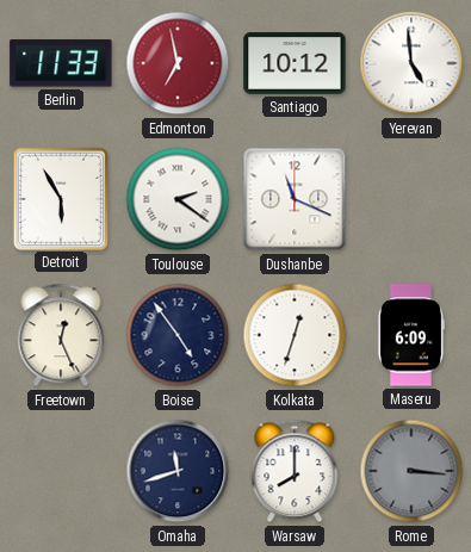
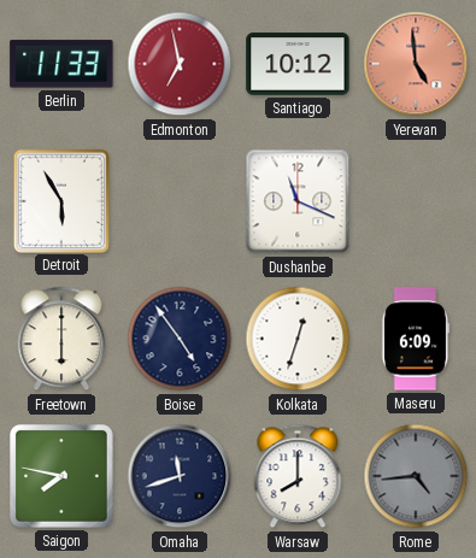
Yerevan dial: white -> salmon
Toulouse: 2:21 -> none
Freetown: 12:26 -> 6:00
Saigon: none -> 7:47
Rome: 3:16 -> 4:44
